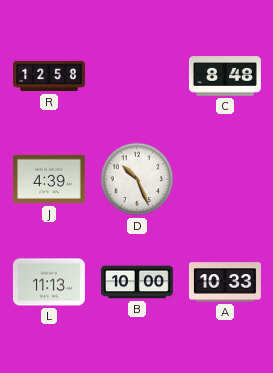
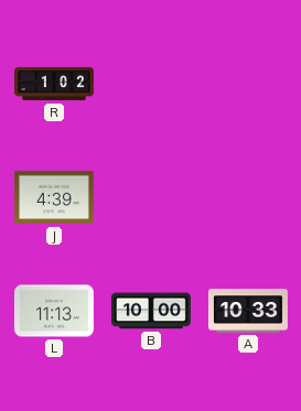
R: 12:58 -> 1:02
C: 8:48 -> none
D: 10:26 -> none
